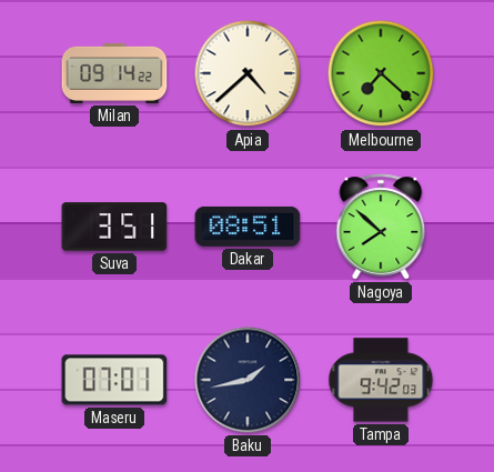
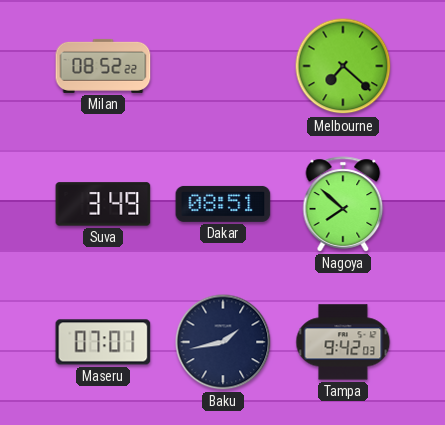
Milan: 09:14 -> 08:52
Apia: 4:38 -> none
Suva: 3:51 -> 3:49
